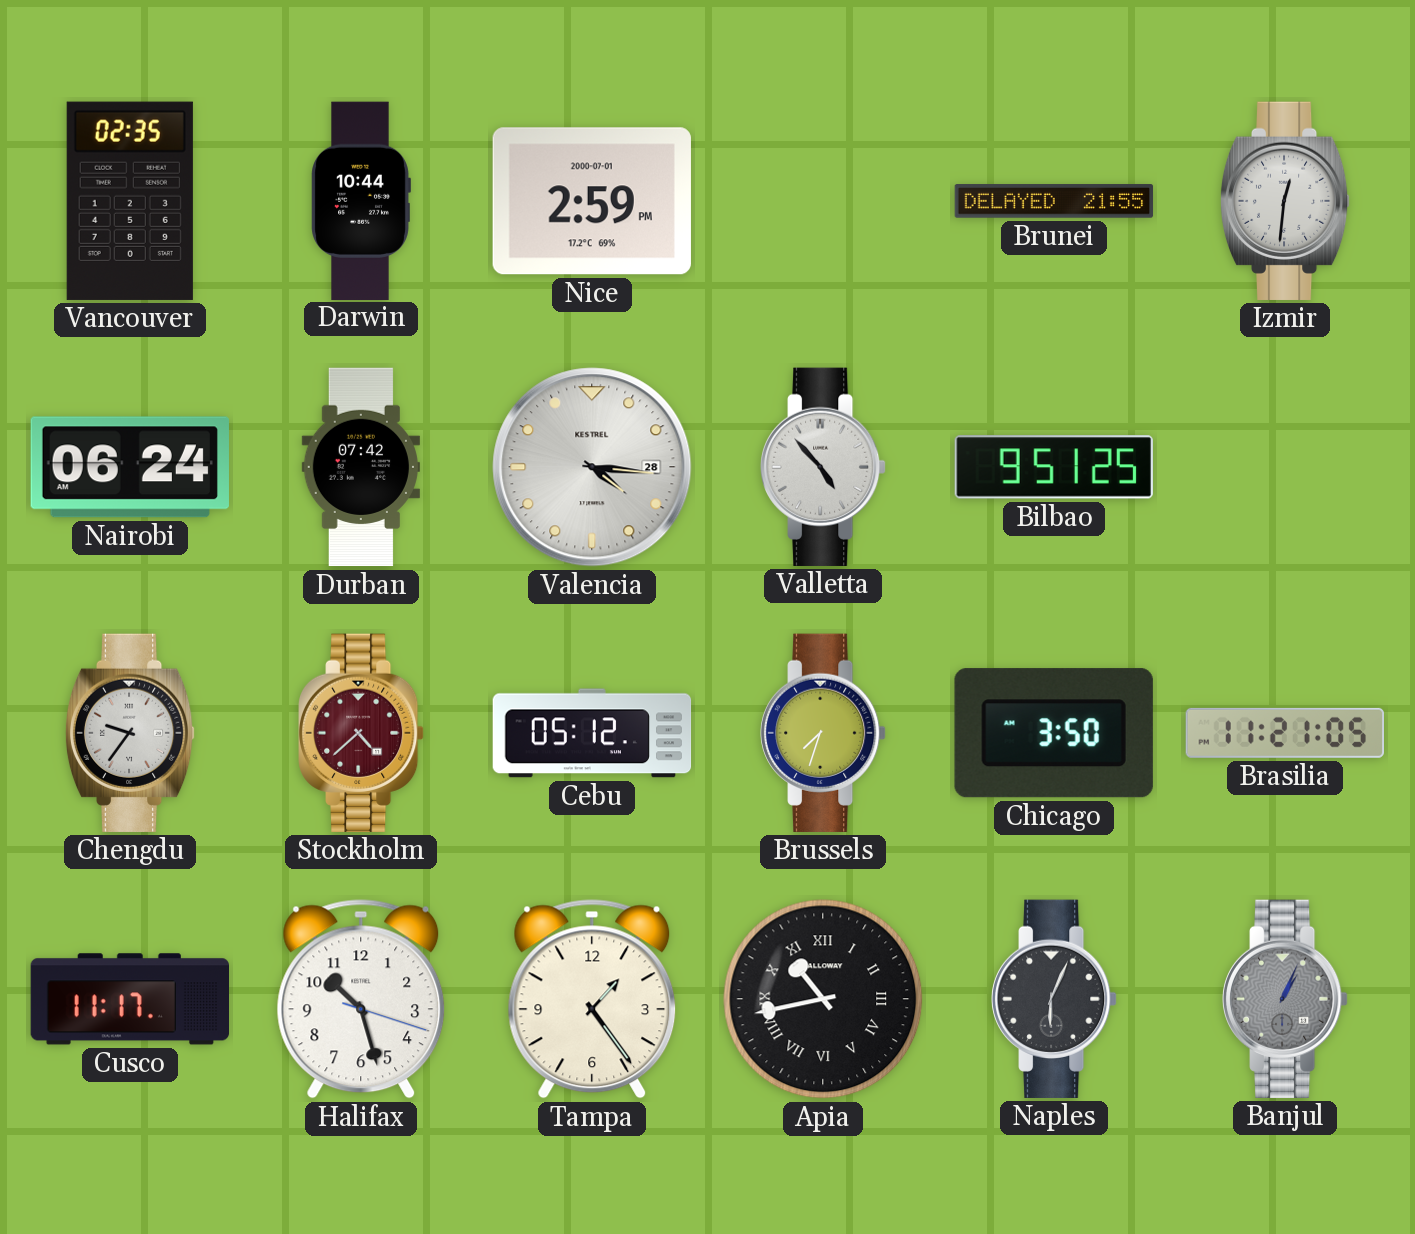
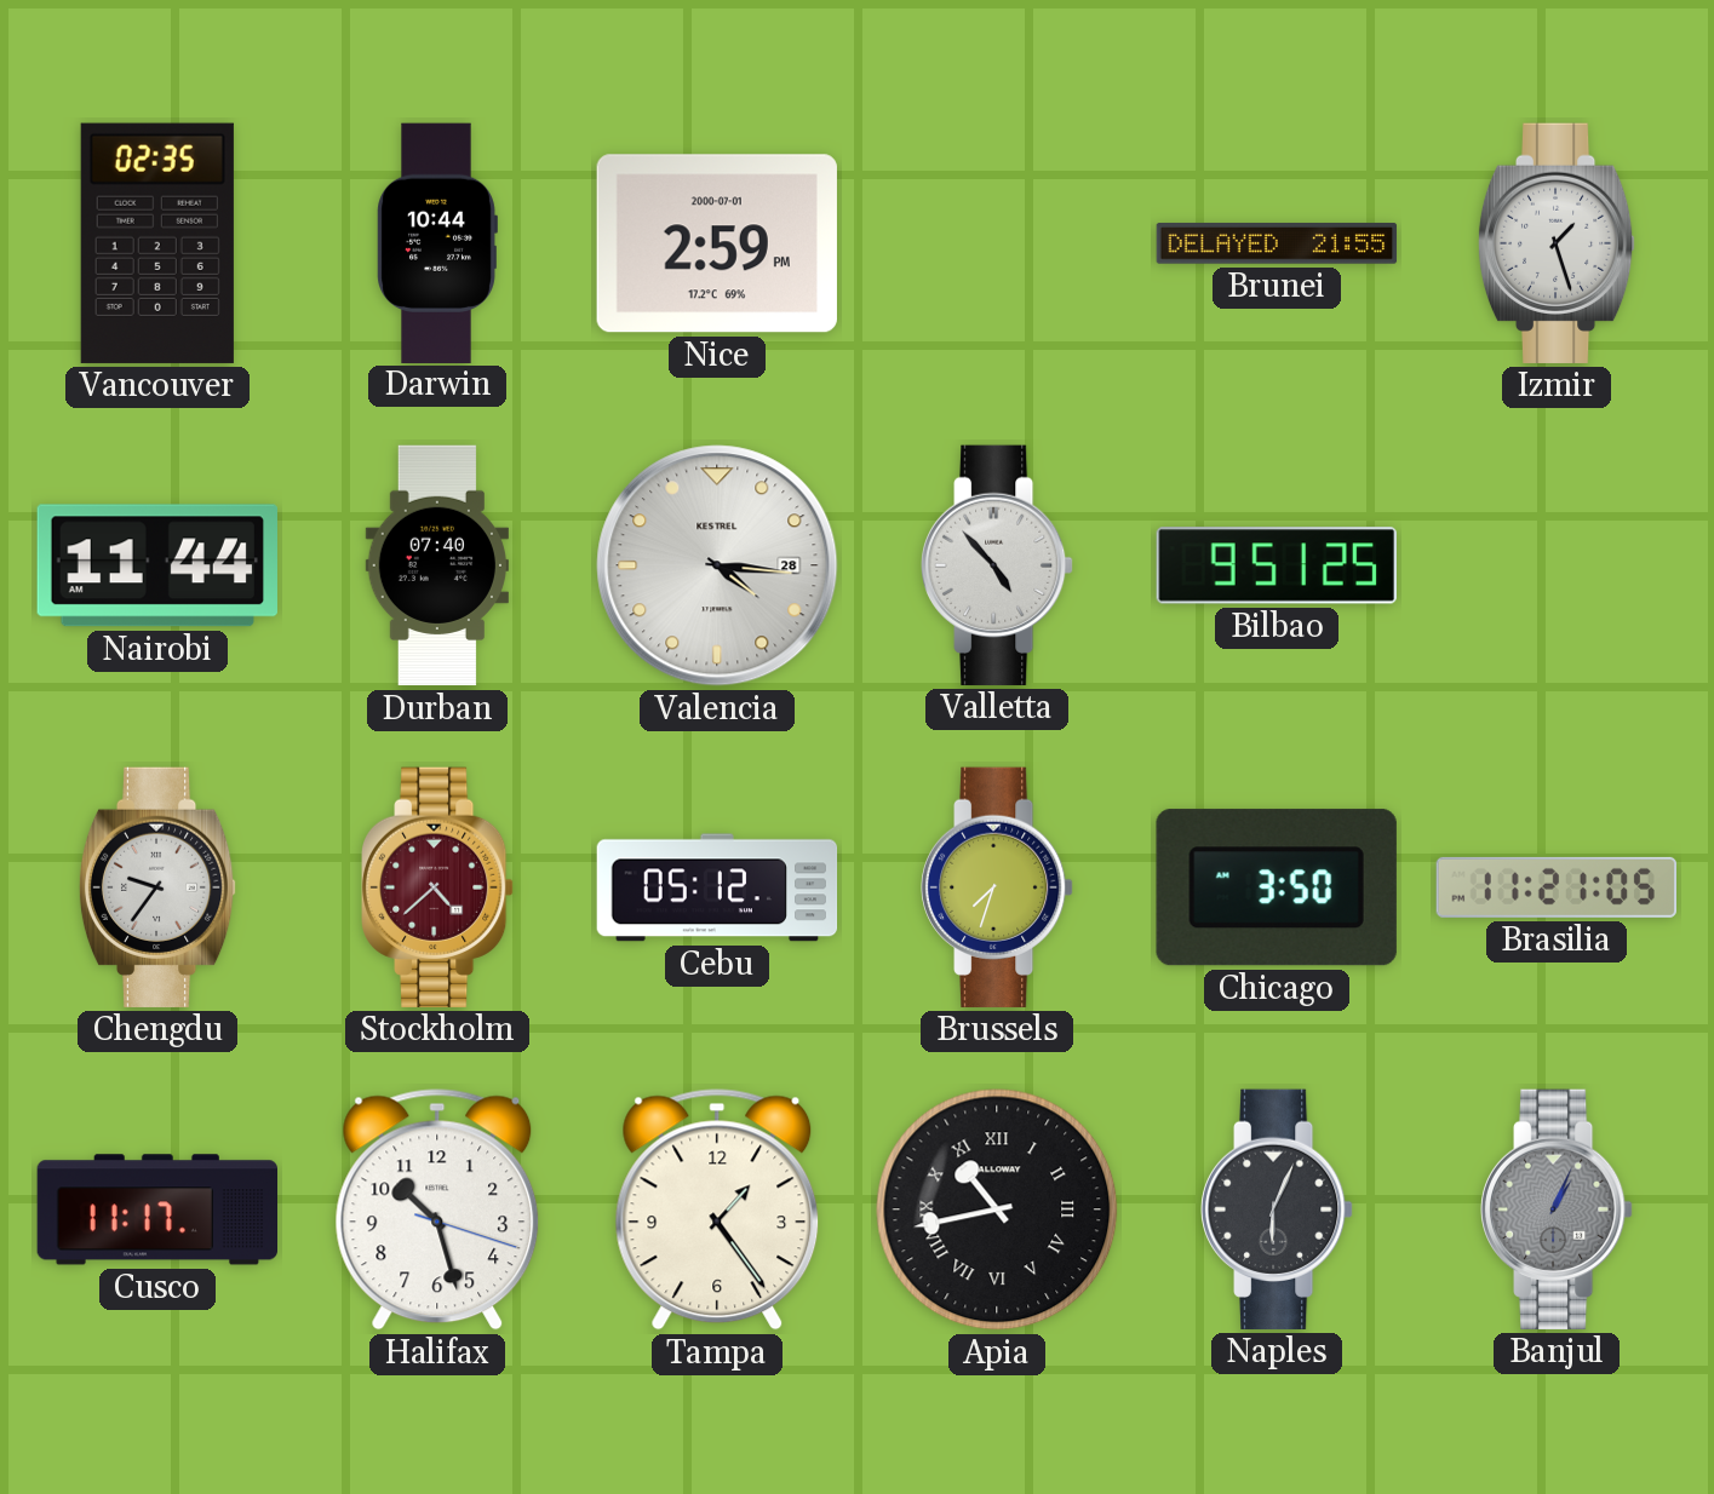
Izmir: 12:31 -> 1:27
Nairobi: 06:24 -> 11:44
Durban: 07:42 -> 07:40
